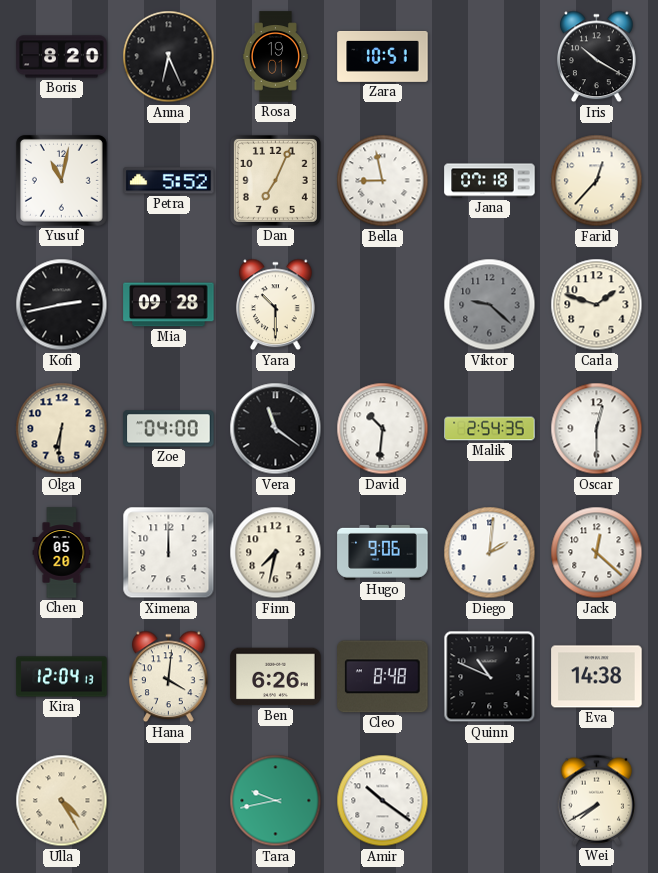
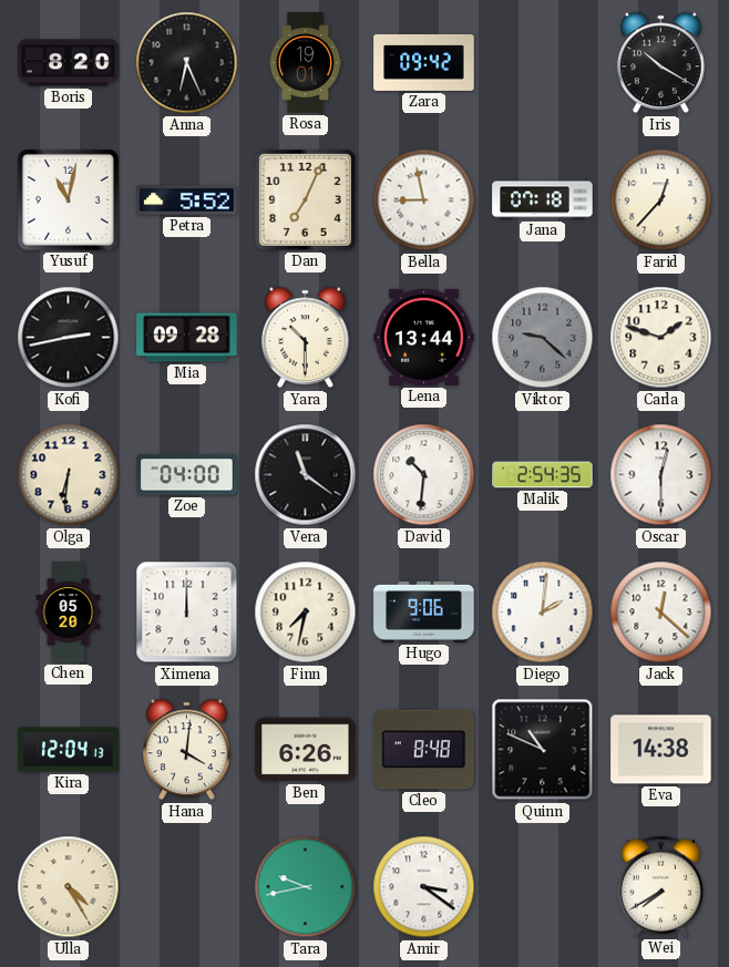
Zara: 10:51 -> 09:42
Lena: none -> 13:44
Amir: 10:21 -> 3:21
